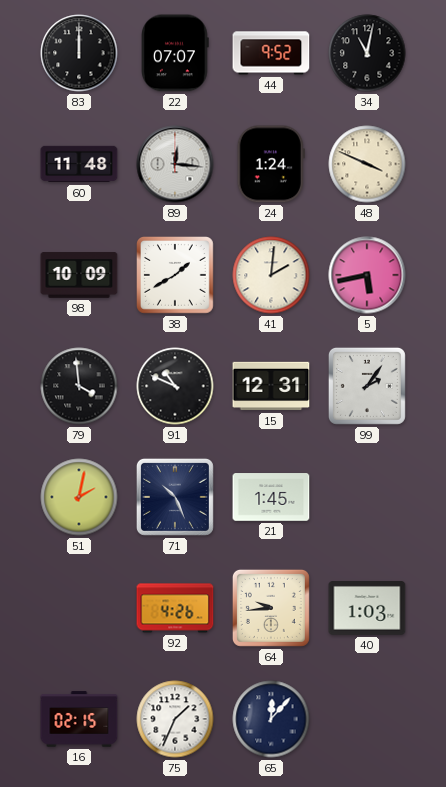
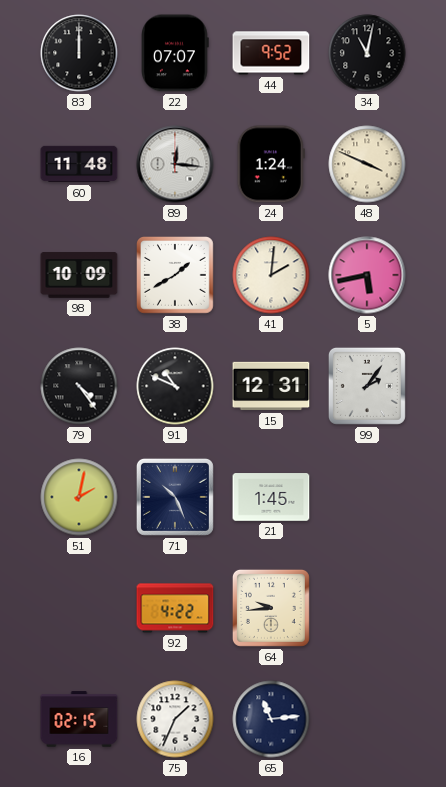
79: 3:59 -> 4:24
92: 4:26 -> 4:22
40: 1:03 -> none
65: 12:07 -> 11:14
